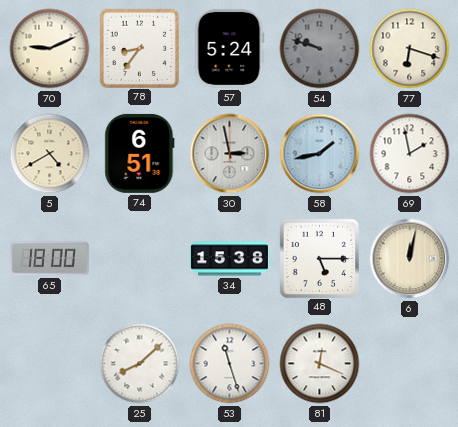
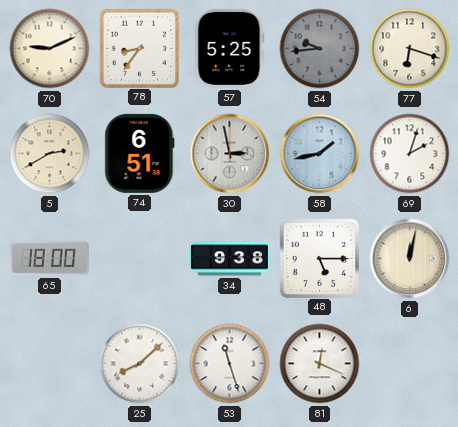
57: 5:24 -> 5:25
54: 9:48 -> 9:44
5: 4:40 -> 2:40
69: 1:58 -> 2:03
34: 15:38 -> 9:38
